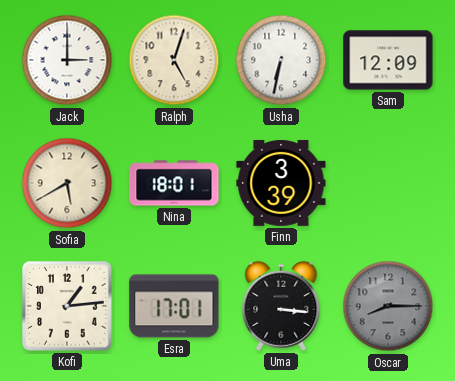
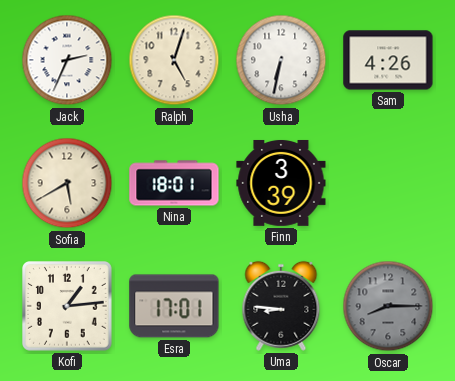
Jack: 3:00 -> 2:34
Sam: 12:09 -> 4:26
Uma: 3:16 -> 8:46
